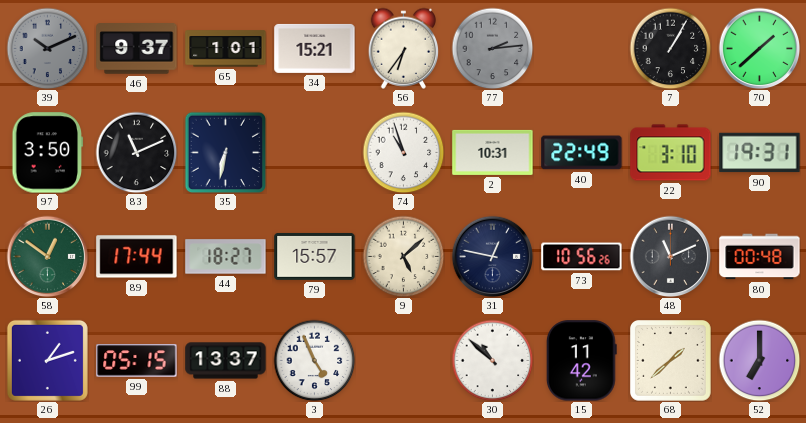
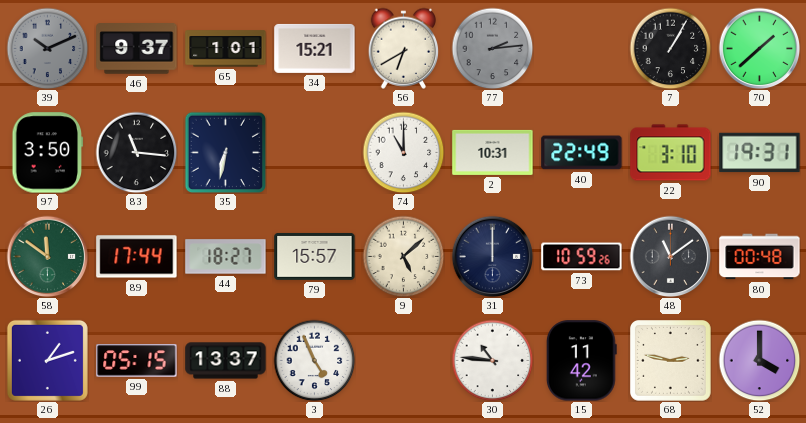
56: 6:36 -> 6:40
83: 11:11 -> 11:16
74: 10:57 -> 11:00
58: 12:51 -> 11:51
31: 12:47 -> 12:00
73: 10:56 -> 10:59
48: 11:11 -> 11:09
30: 10:52 -> 10:46
68: 1:38 -> 2:47
52: 7:00 -> 4:00
